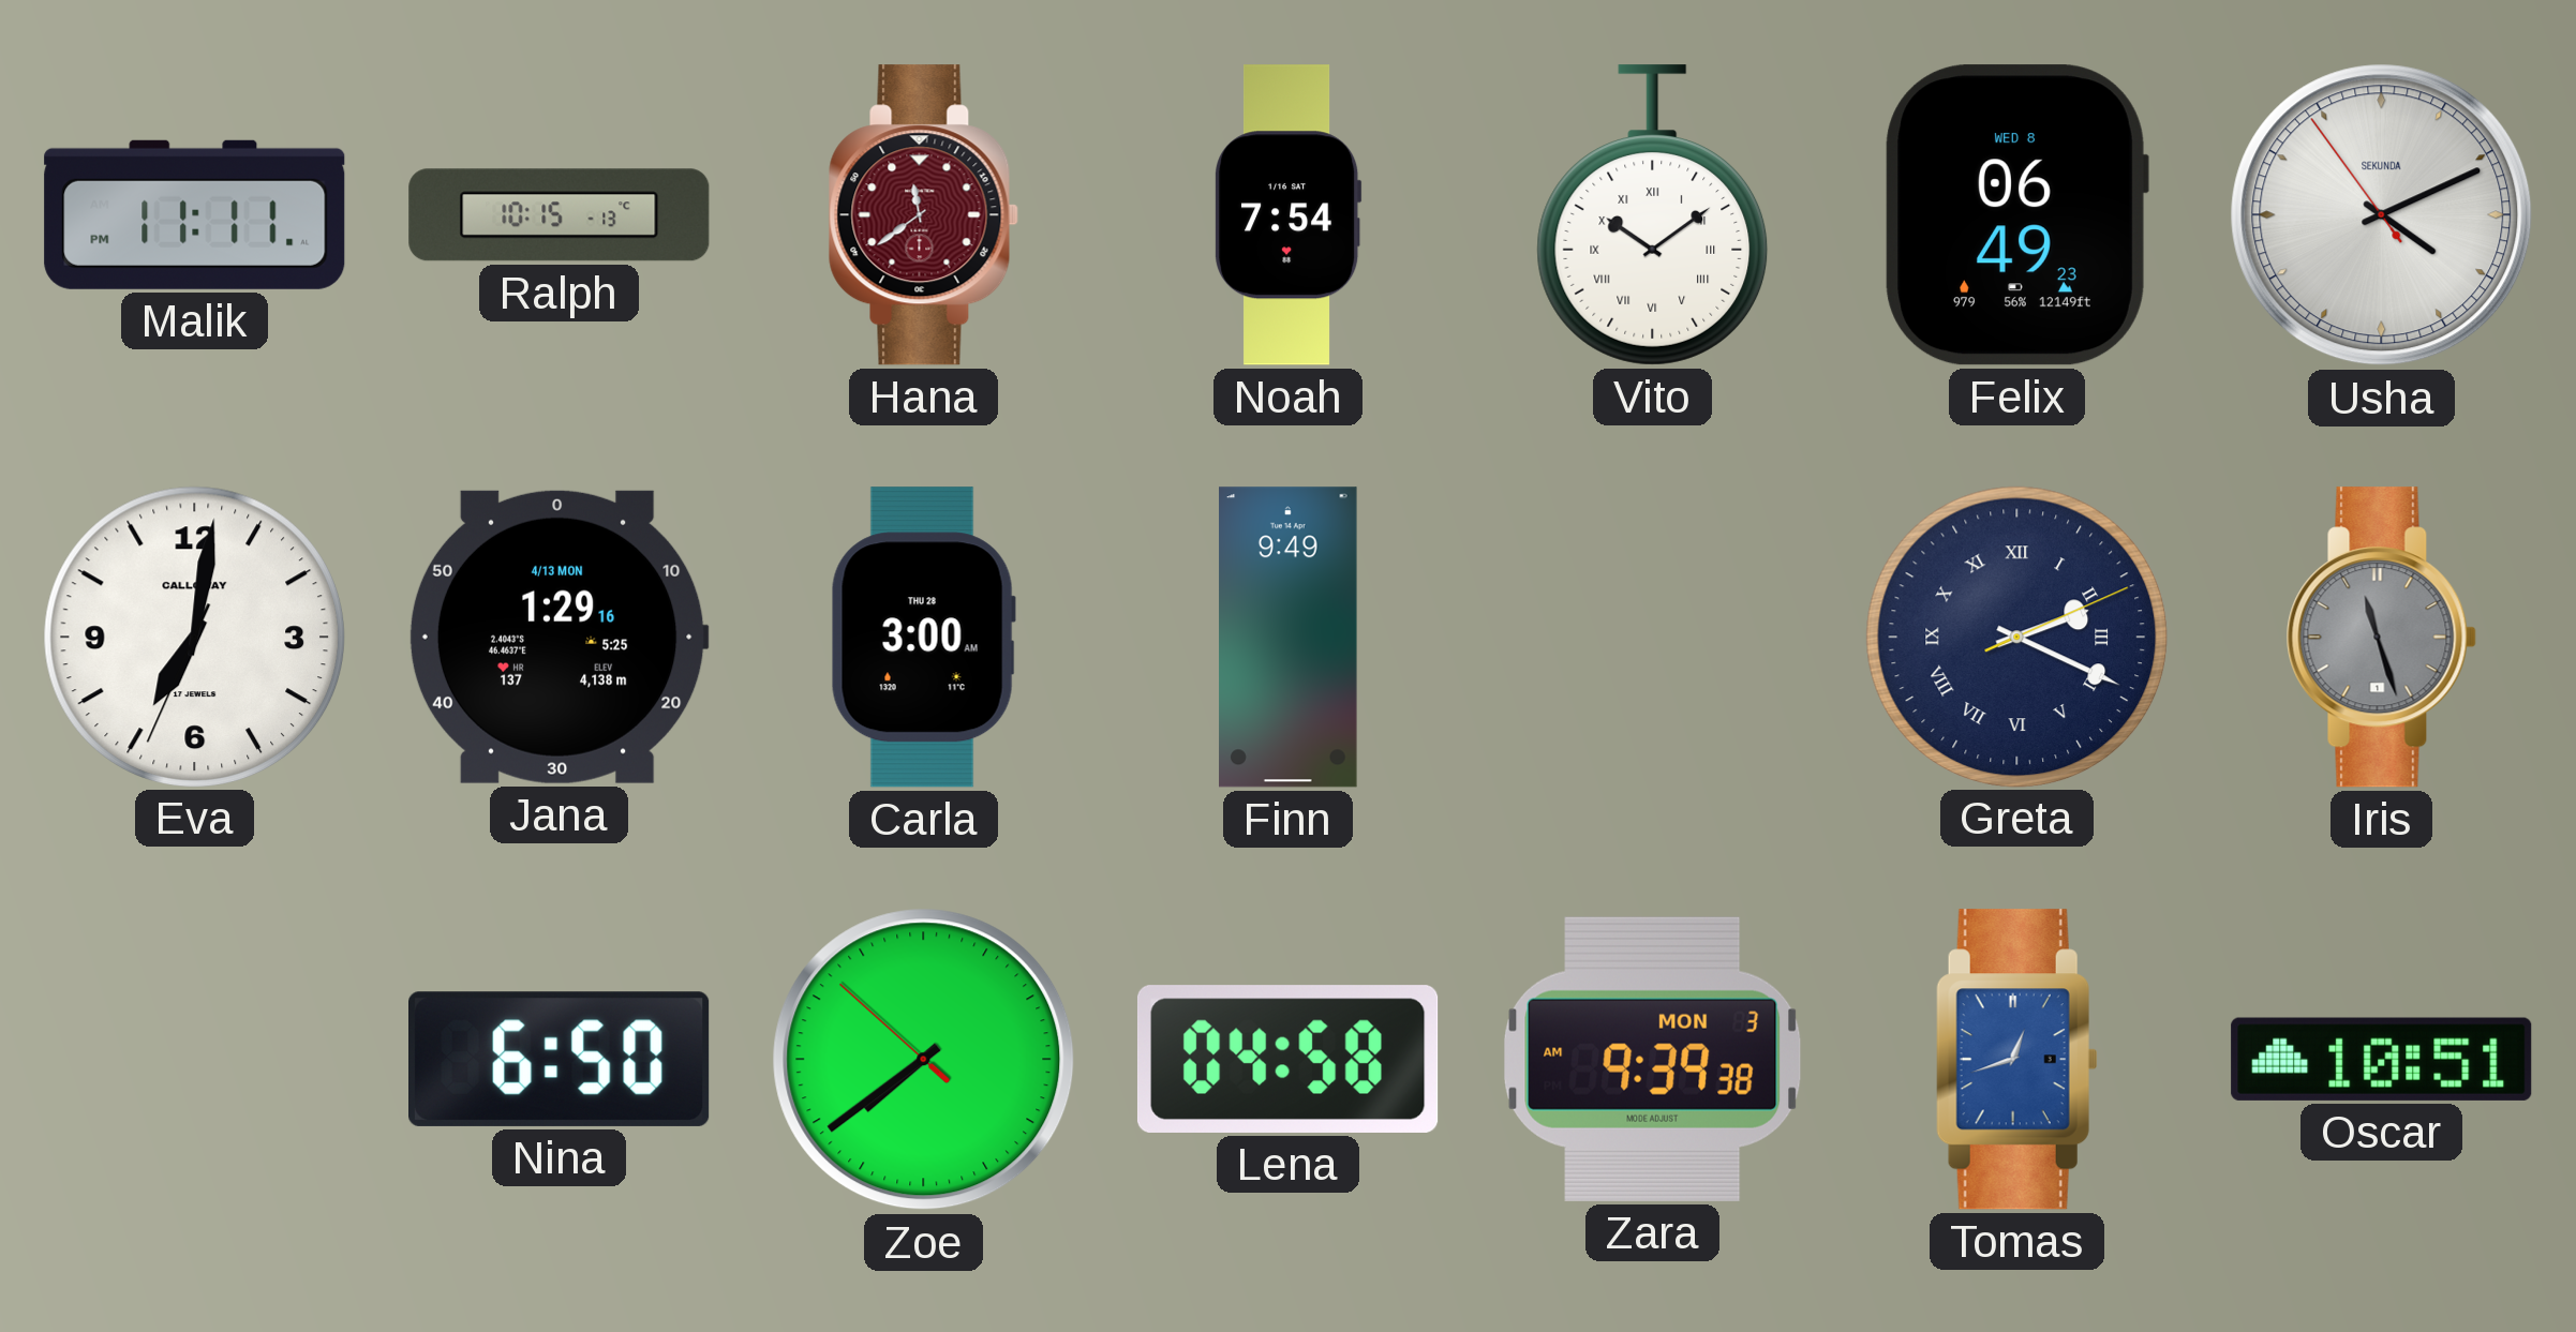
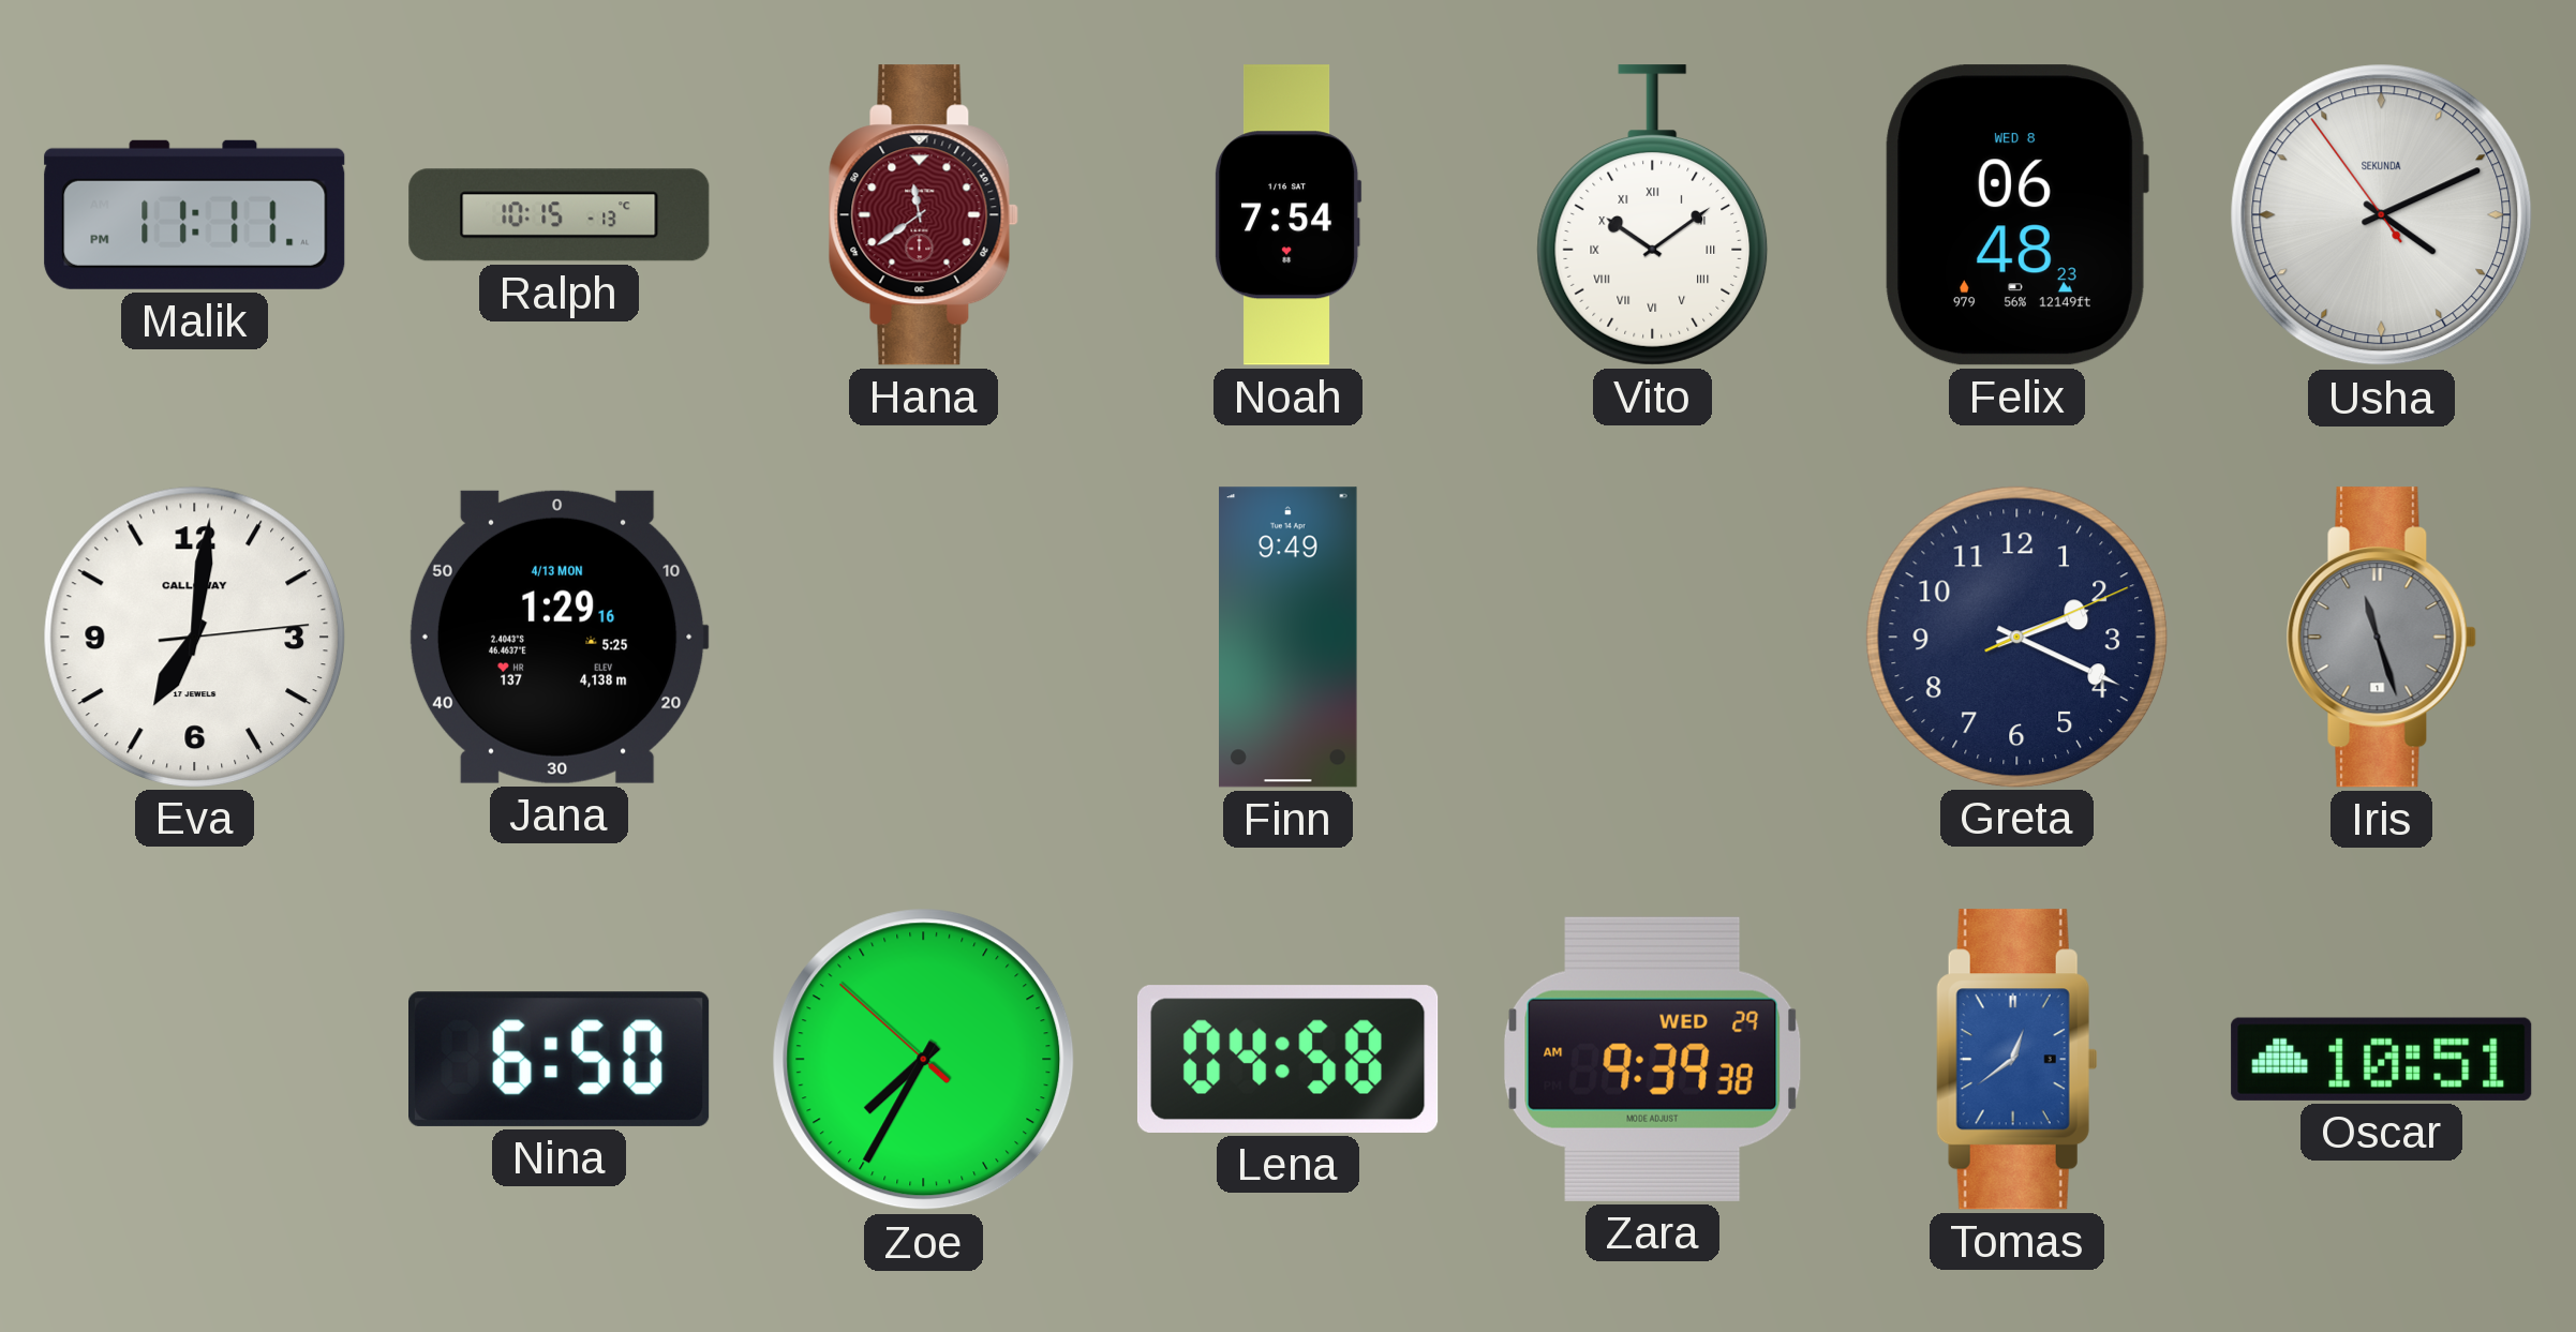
Felix: 06:49 -> 06:48
Eva: 7:01:34 -> 7:01:14
Carla: 3:00 -> none
Greta numerals: Roman -> Arabic
Zoe: 7:38 -> 7:34
Zara date: MON 3 -> WED 29
Tomas: 12:42 -> 12:39
